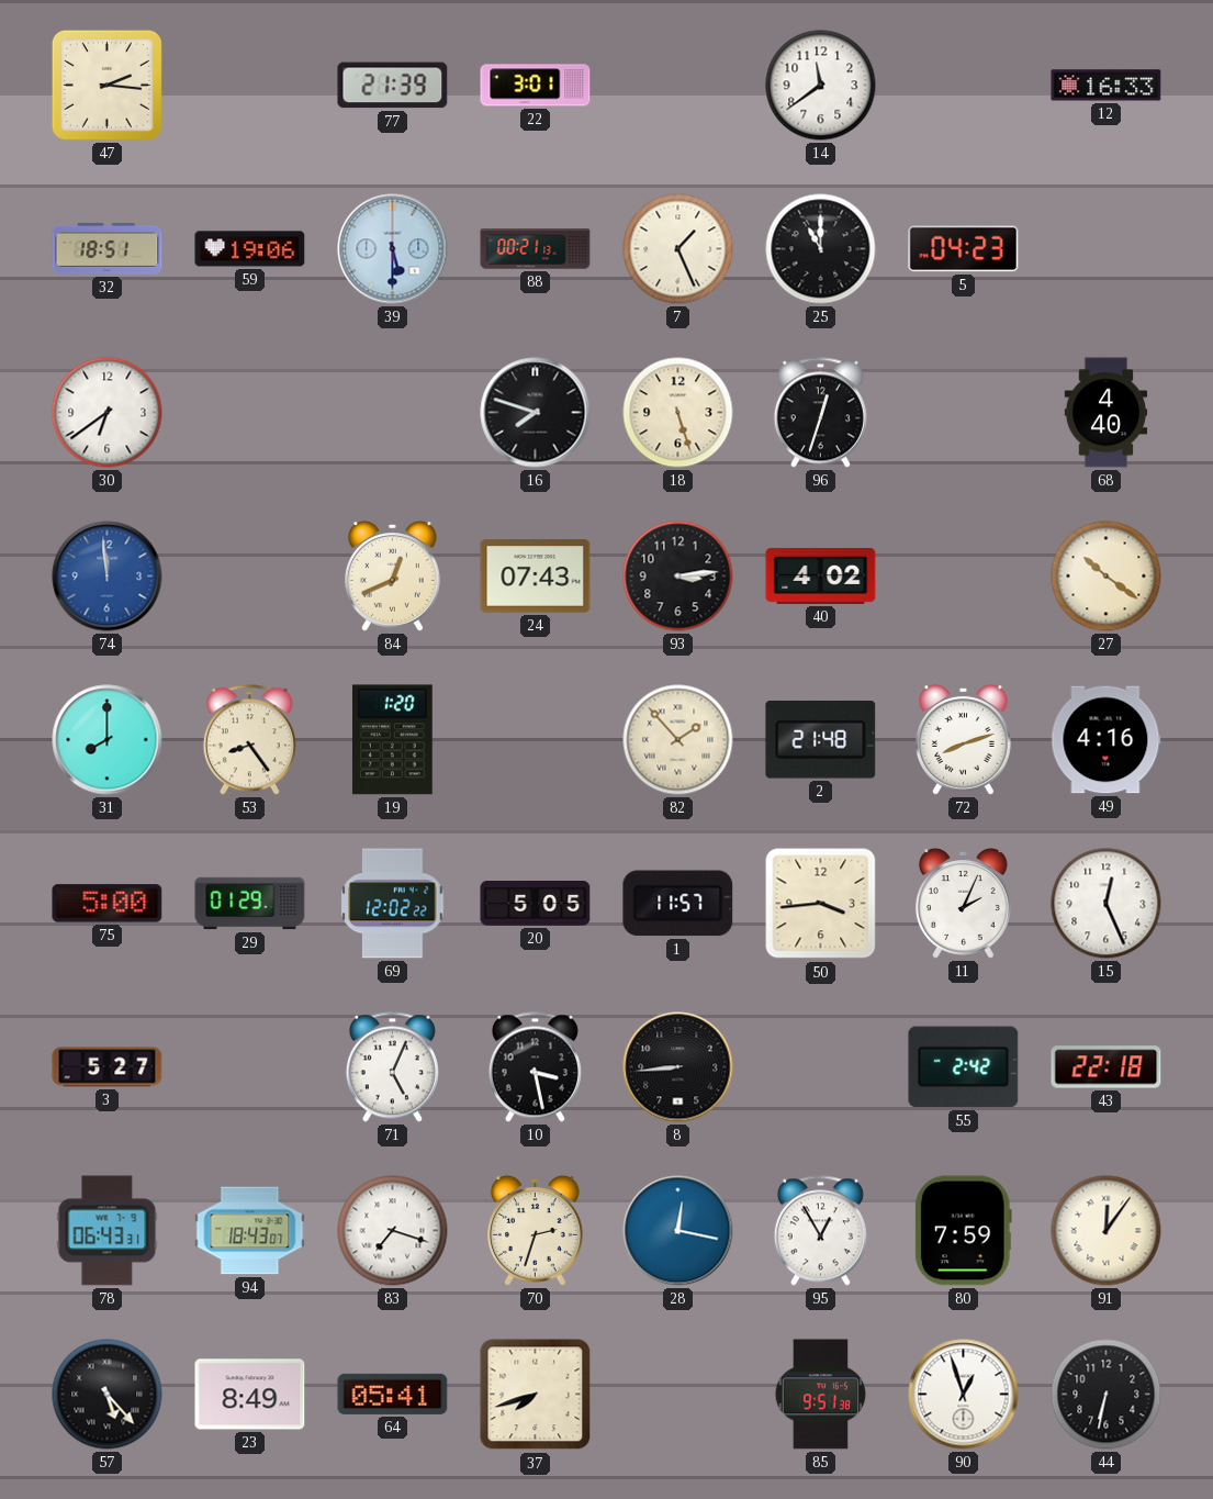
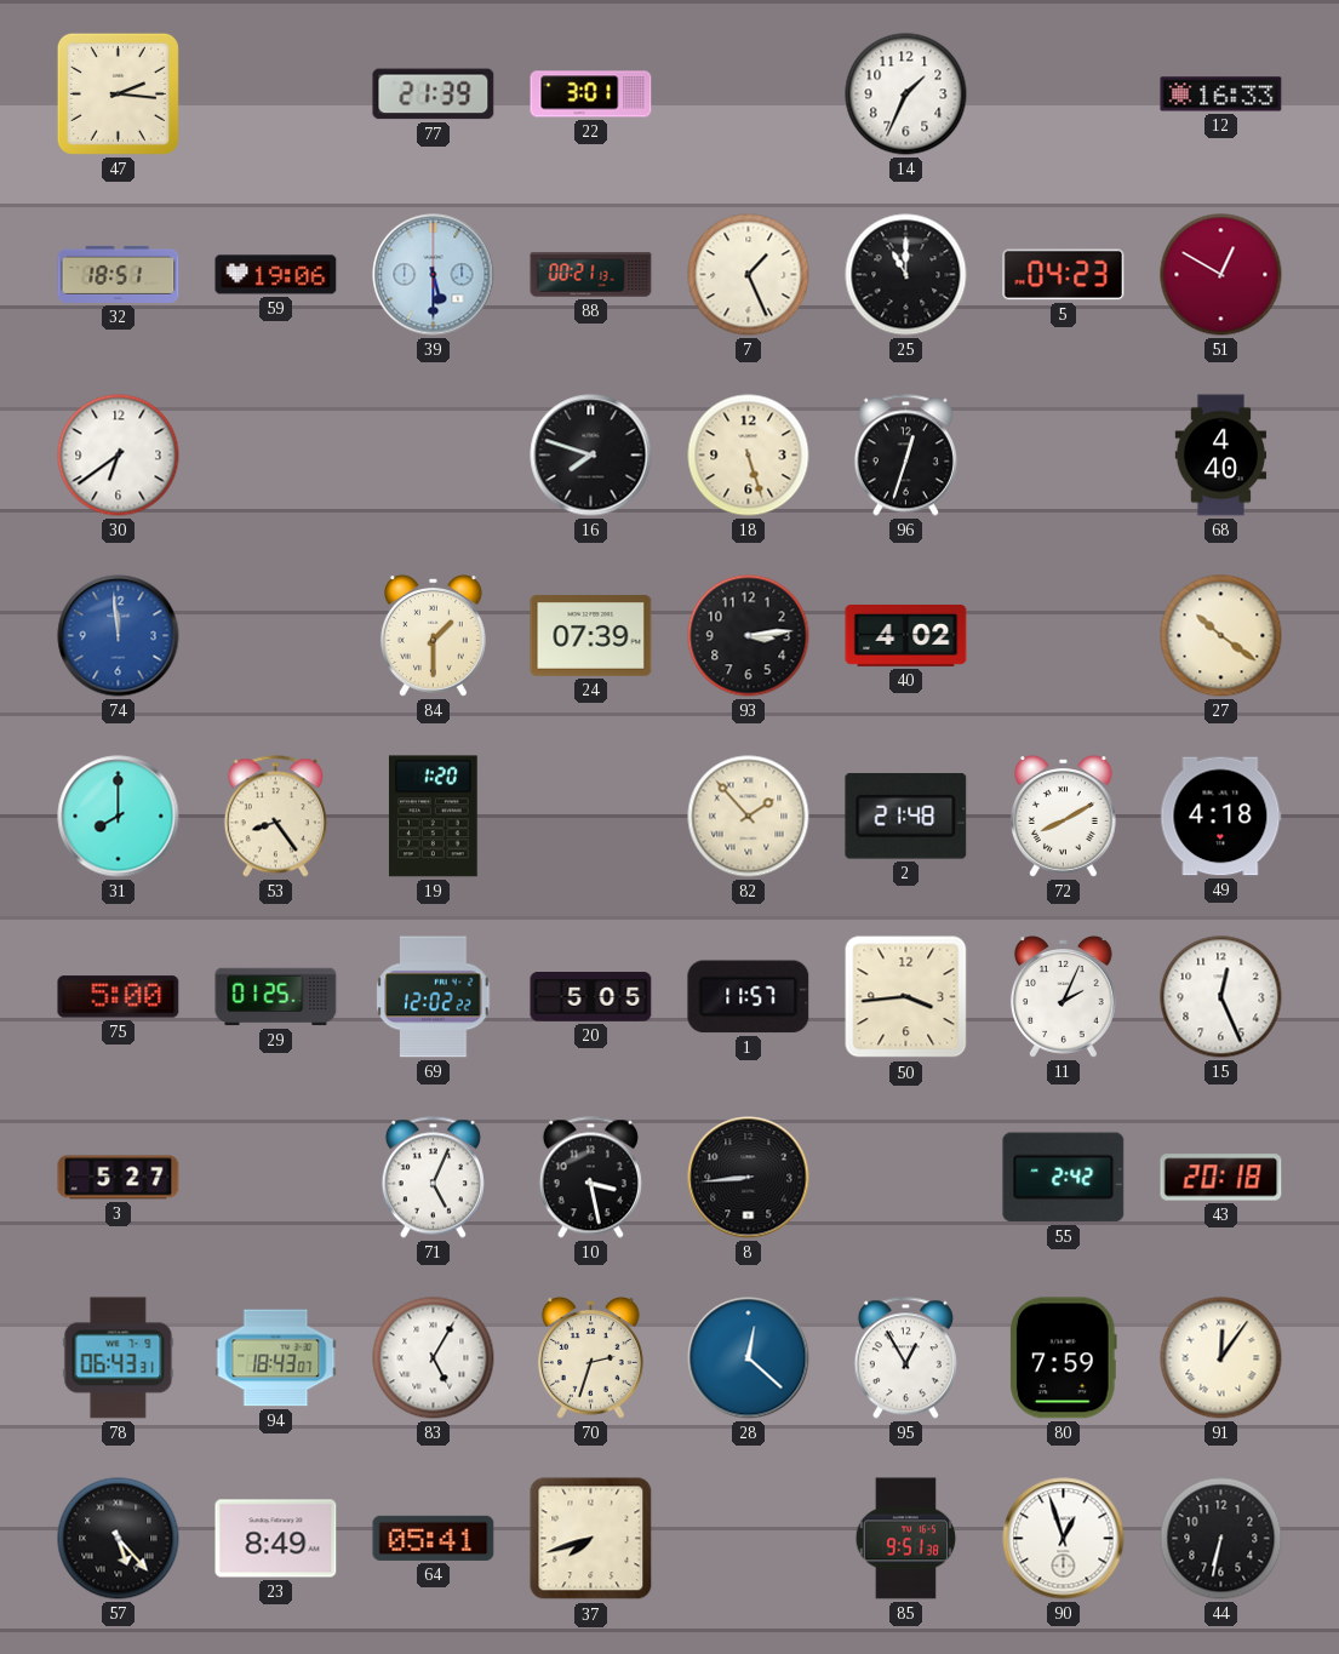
14: 11:39 -> 1:34
51: none -> 12:50
84: 12:41 -> 1:30
24: 07:43 -> 07:39
72: 8:12 -> 8:10
49: 4:16 -> 4:18
29: 01:29 -> 01:25
43: 22:18 -> 20:18
83: 7:18 -> 5:05
28: 12:17 -> 12:22
